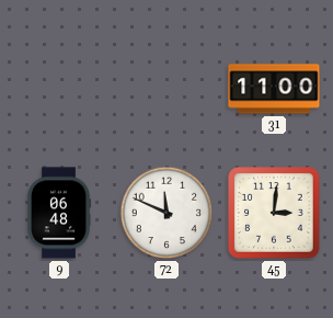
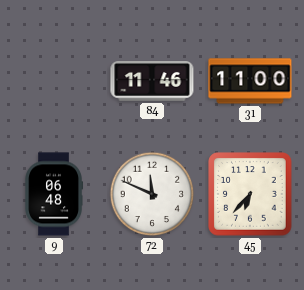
84: none -> 11:46
45: 3:01 -> 6:37
